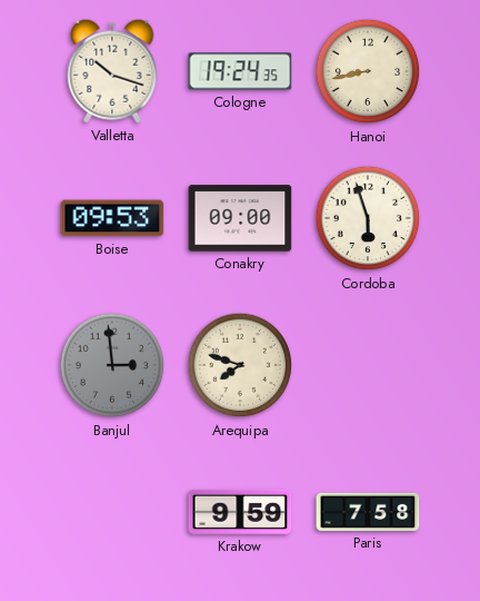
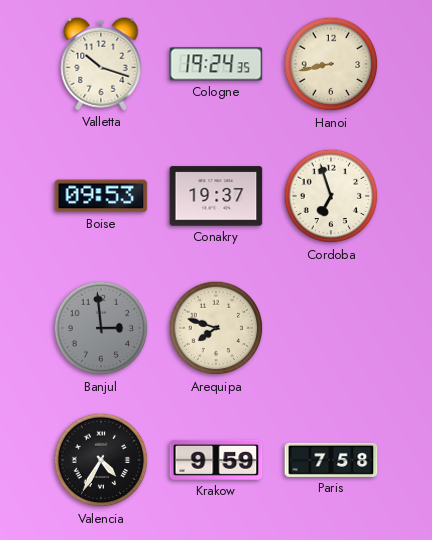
Conakry: 09:00 -> 19:37
Cordoba: 5:57 -> 6:57
Valencia: none -> 4:35
